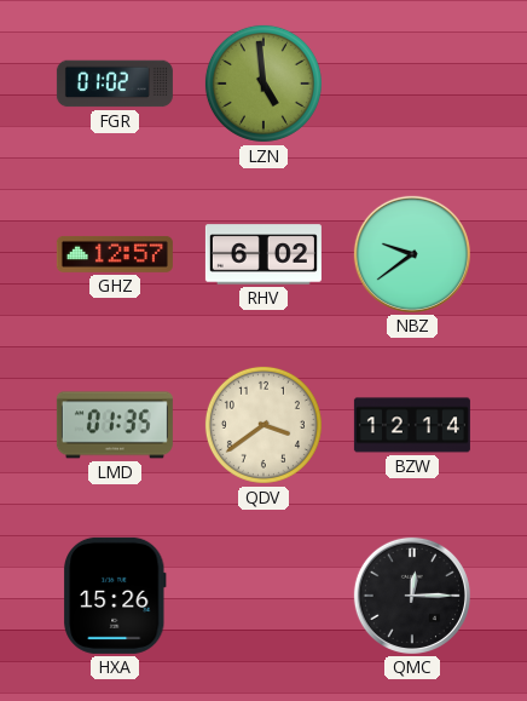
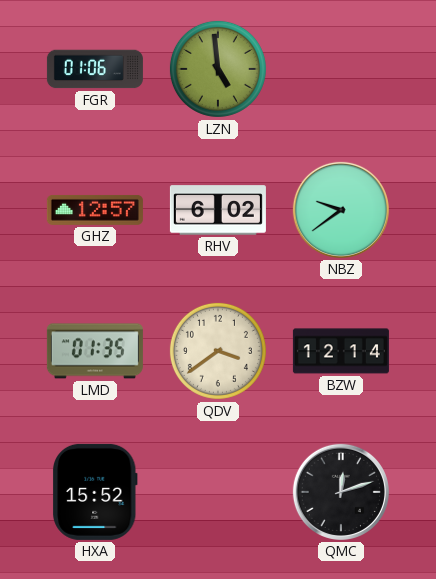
FGR: 01:02 -> 01:06
HXA: 15:26 -> 15:52
QMC: 12:15 -> 12:12
